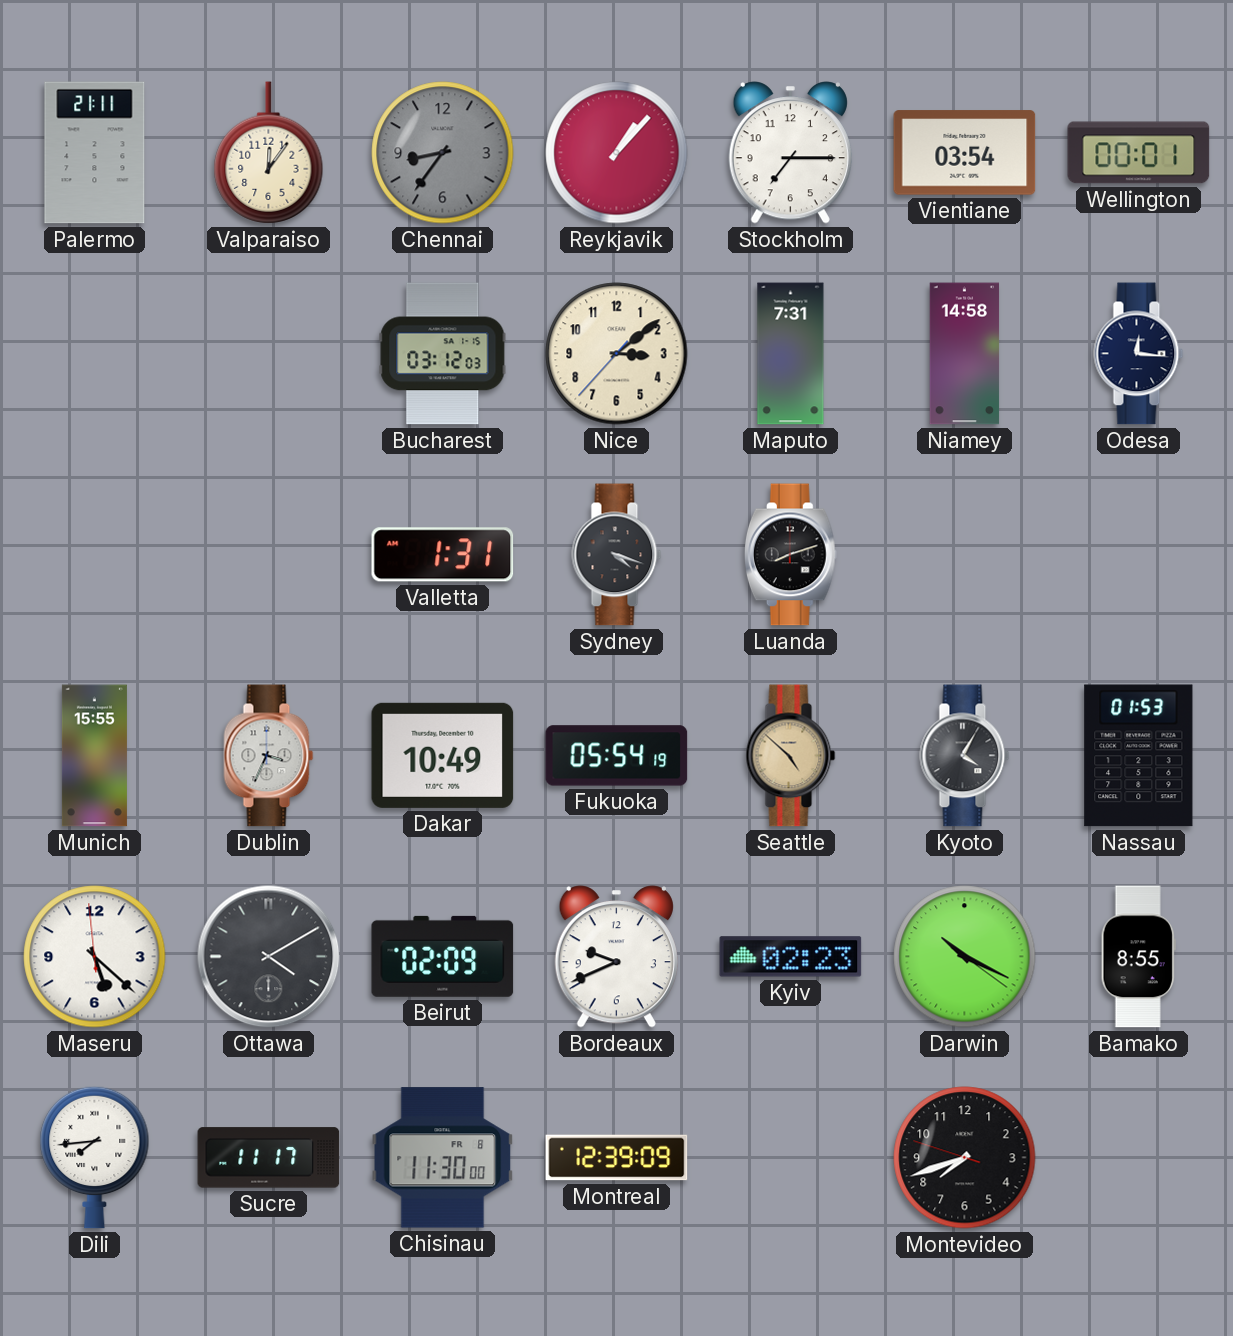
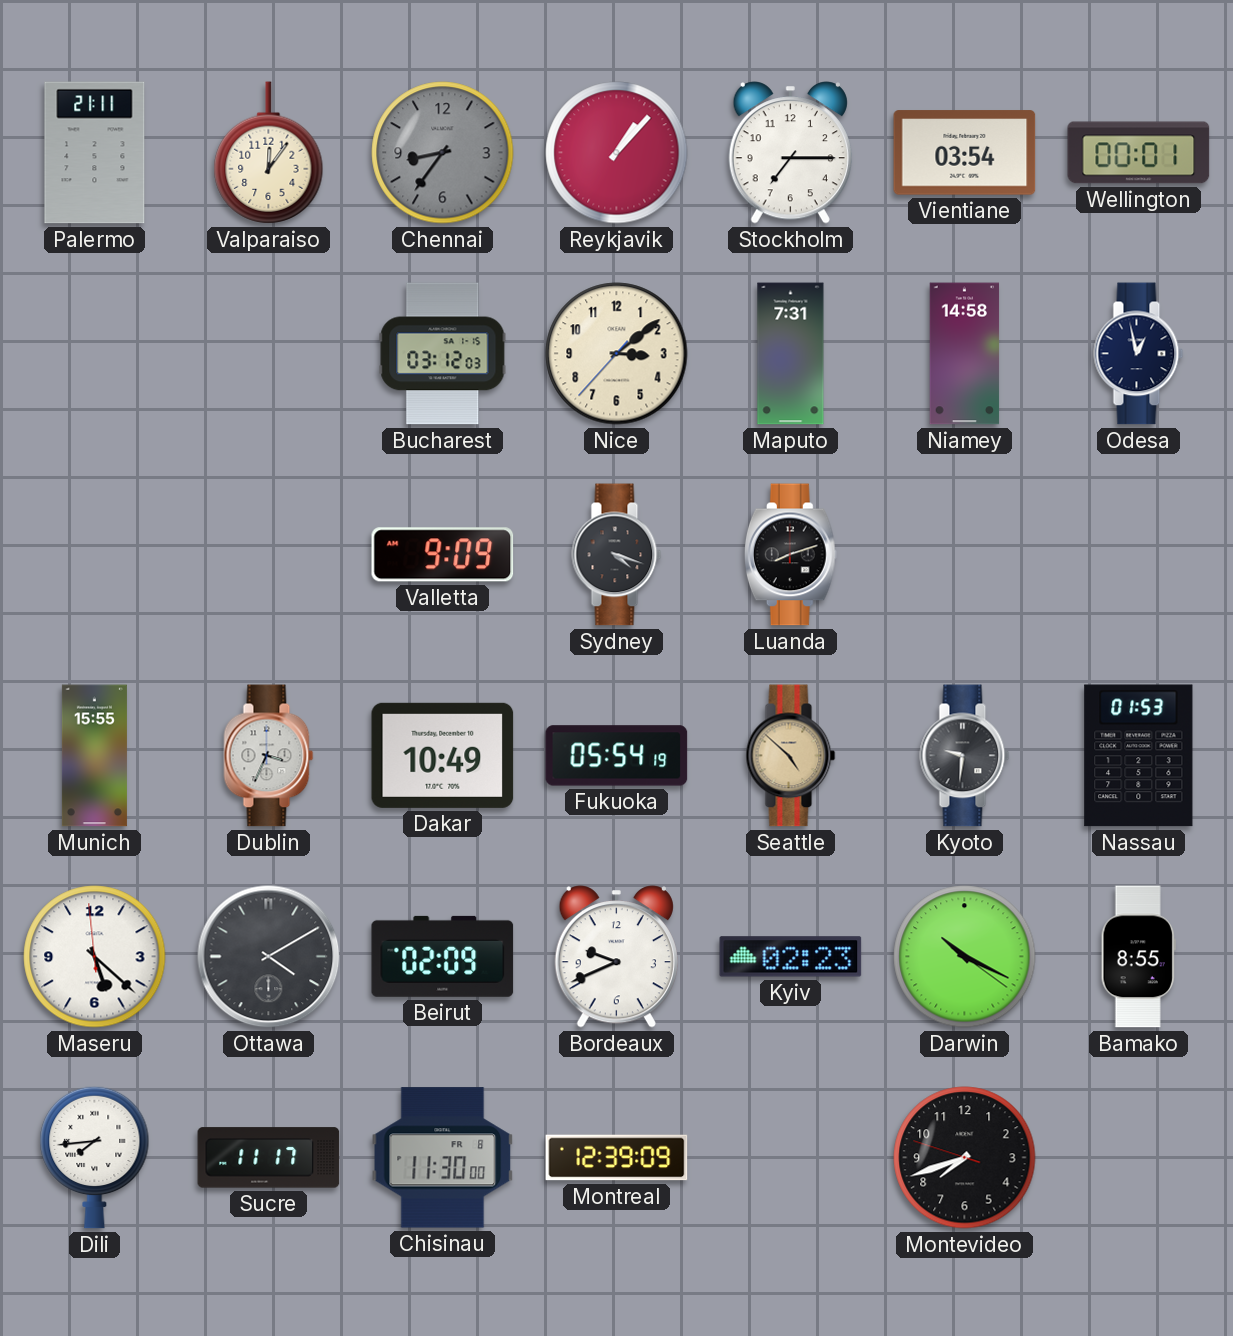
Odesa: 12:16 -> 12:58
Valletta: 1:31 -> 9:09
Kyoto: 4:05 -> 9:31
